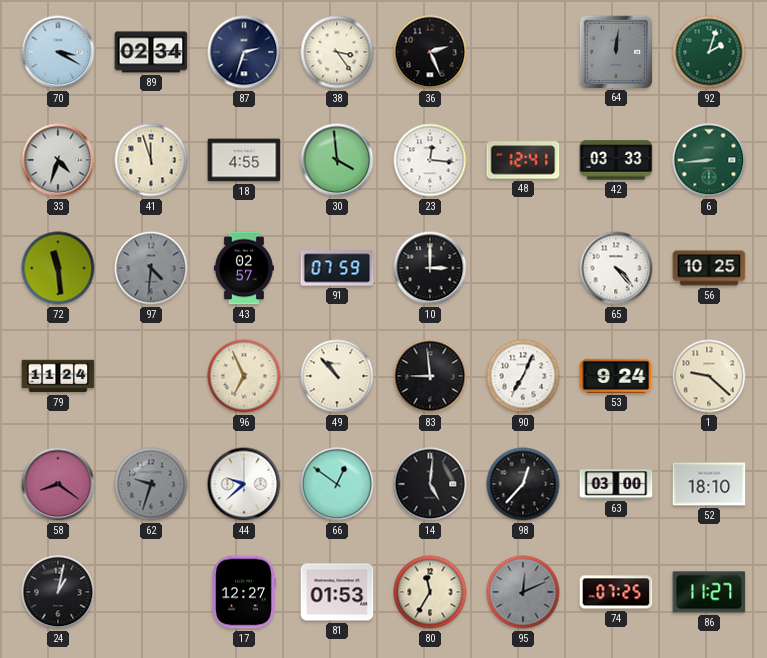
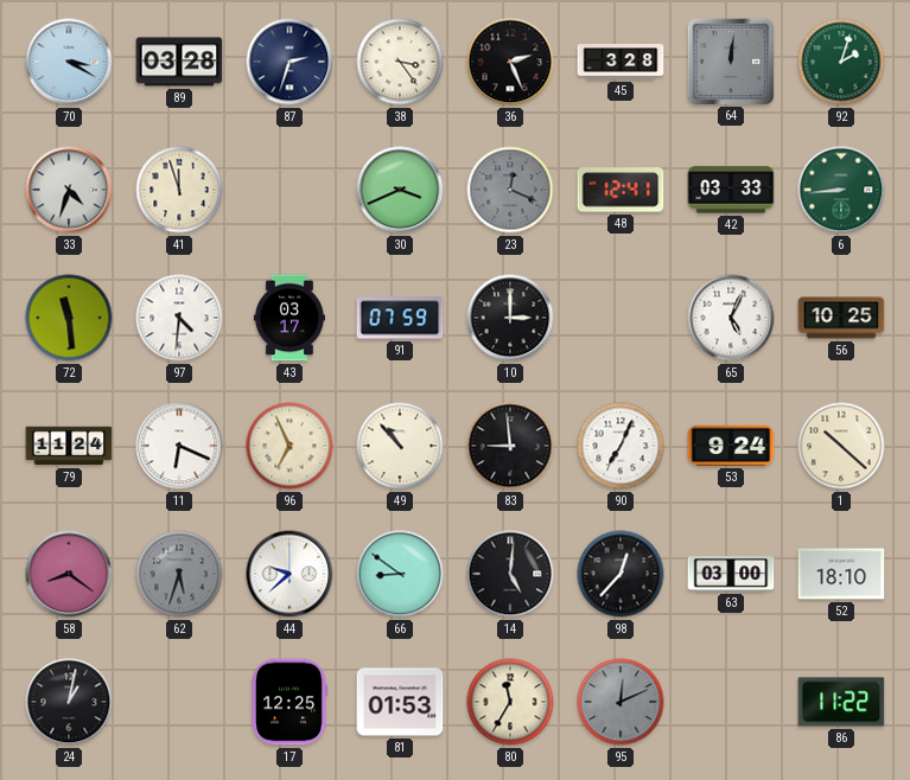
89: 02:34 -> 03:28
45: none -> 3:28
18: 4:55 -> none
30: 3:59 -> 3:41
23: 12:16 -> 12:19
23 dial: white -> grey
97 dial: grey -> white
43: 02:57 -> 03:17
65: 4:23 -> 5:04
11: none -> 6:19
1: 9:22 -> 10:22
62: 9:33 -> 5:33
66: 12:51 -> 8:51
17: 12:27 -> 12:25
74: 07:25 -> none
86: 11:27 -> 11:22
